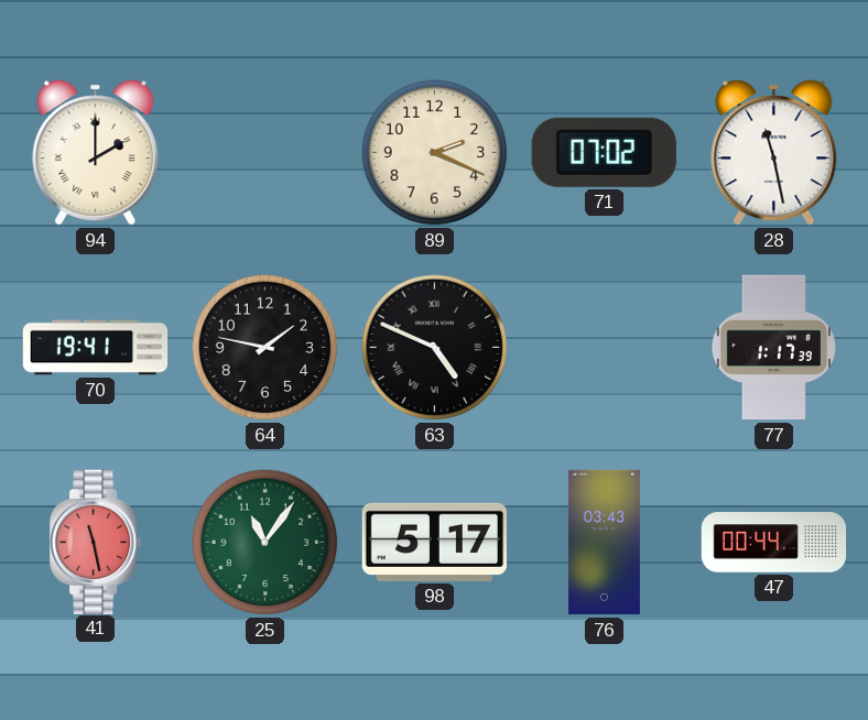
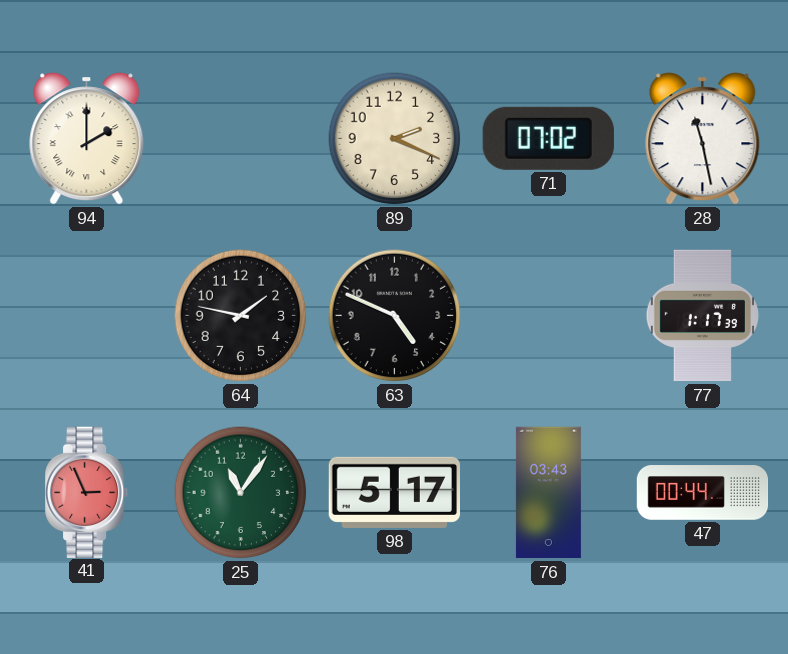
70: 19:41 -> none
63 numerals: Roman -> Arabic
41: 11:28 -> 2:56
